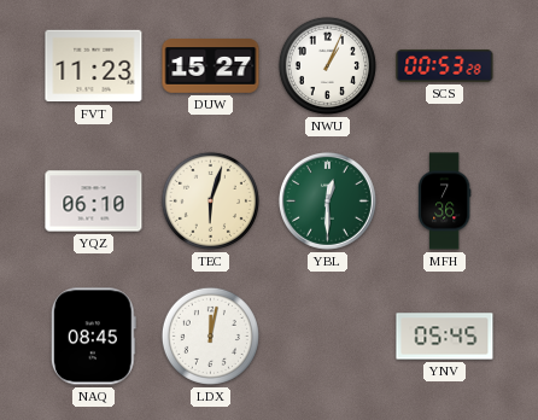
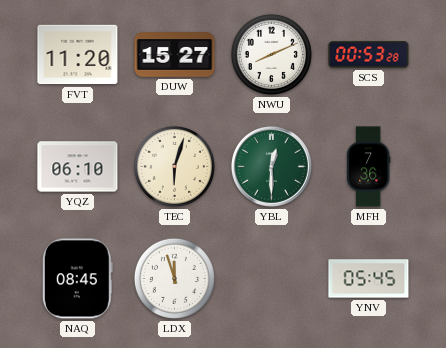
FVT: 11:23 -> 11:20
NWU: 1:04 -> 8:11
LDX: 12:02 -> 11:57
